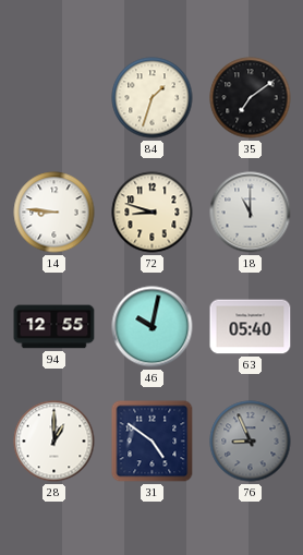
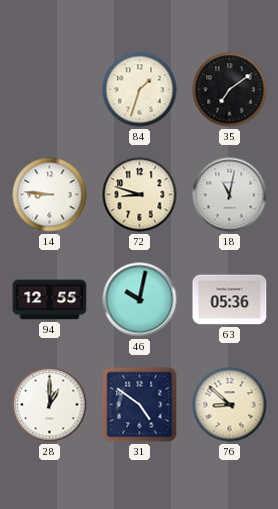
18: 11:00 -> 11:02
63: 05:40 -> 05:36
76: 8:56 -> 8:52
76 dial: grey -> cream
